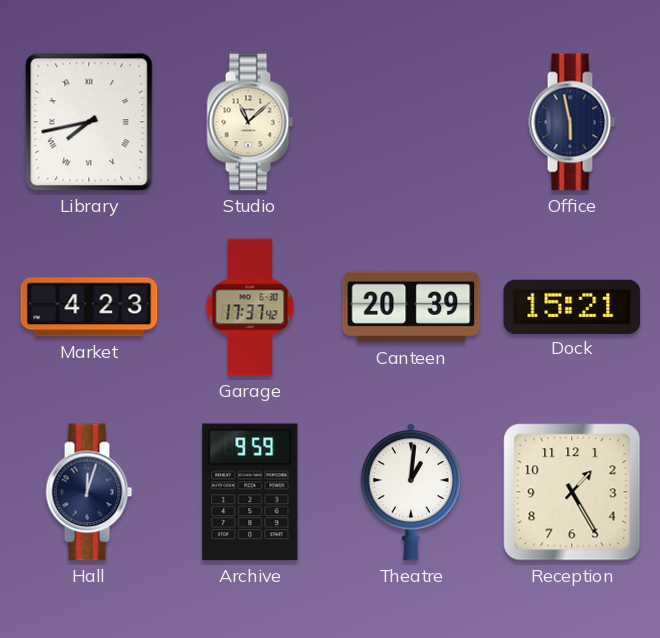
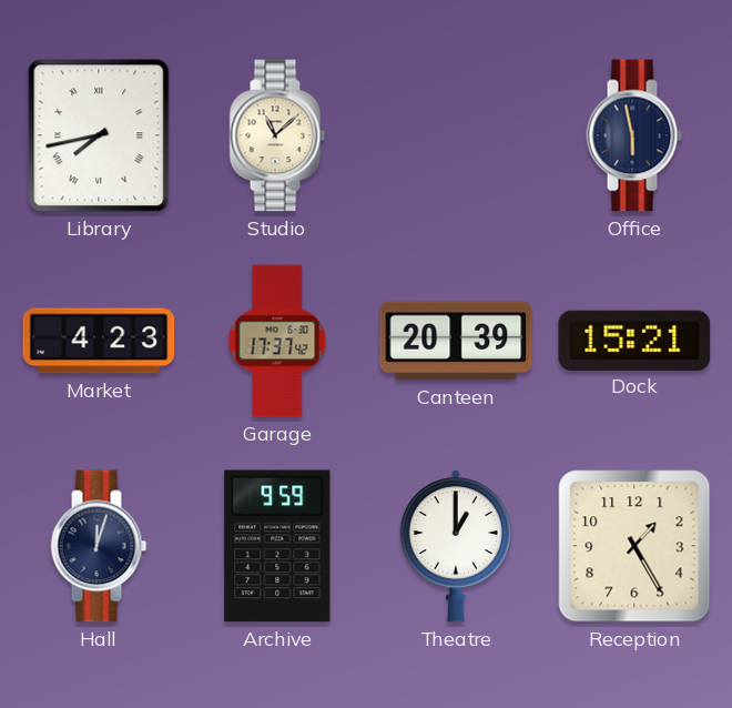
Theatre: 1:01 -> 1:00
